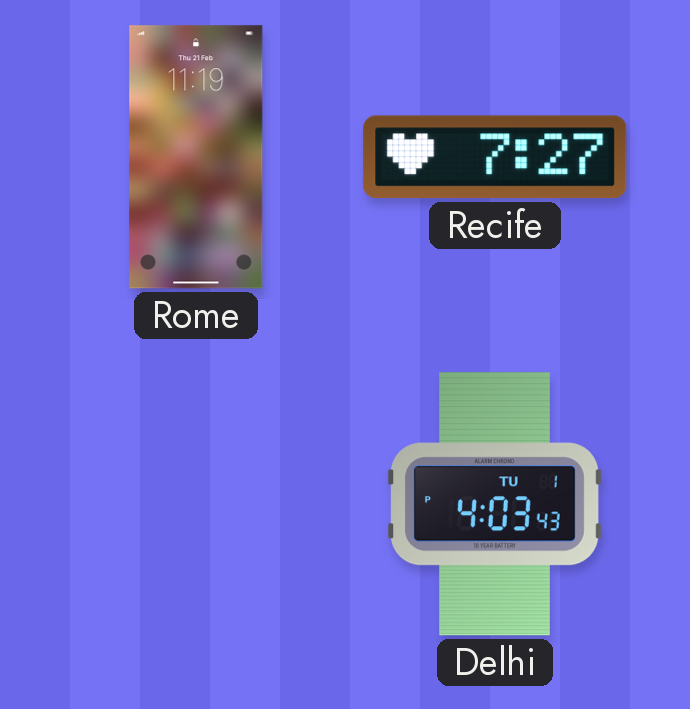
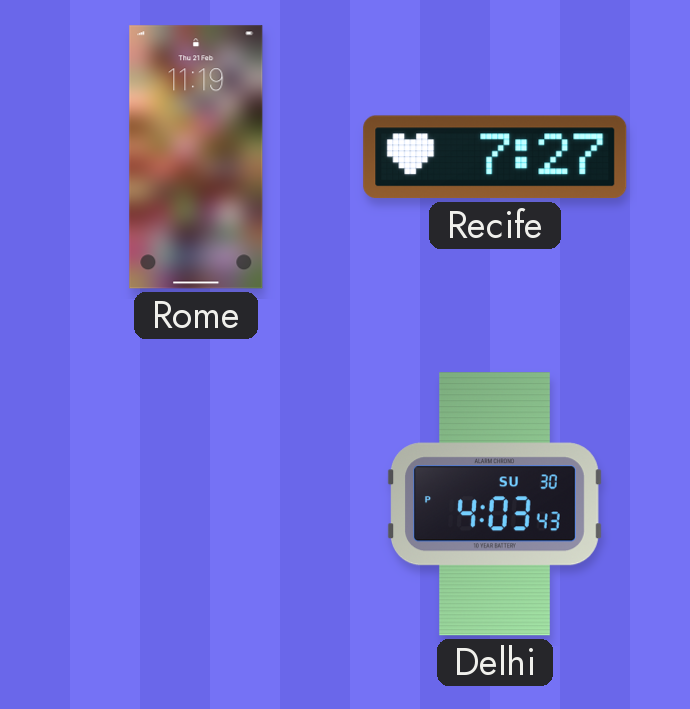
Delhi date: TU 1 -> SU 30
